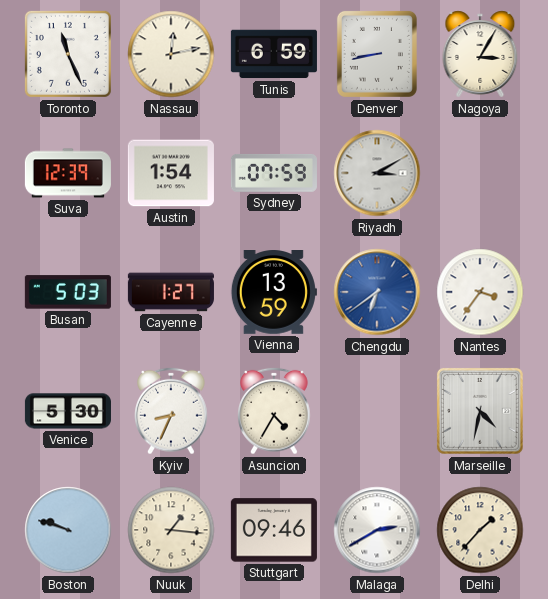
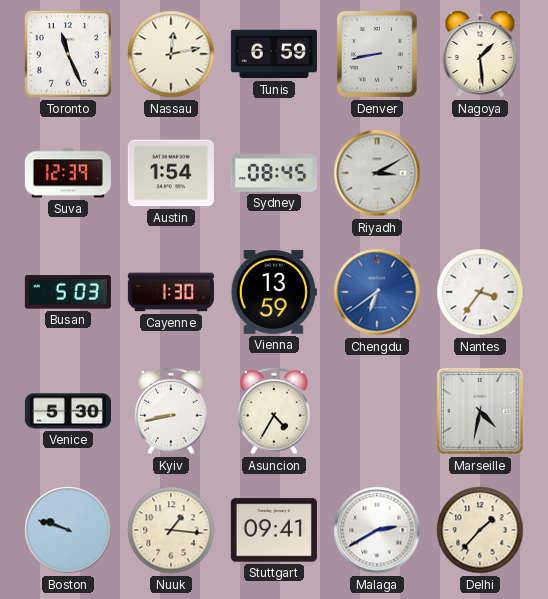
Nagoya: 3:05 -> 1:29
Sydney: 07:59 -> 08:45
Cayenne: 1:27 -> 1:30
Kyiv: 8:34 -> 8:43
Stuttgart: 09:46 -> 09:41
